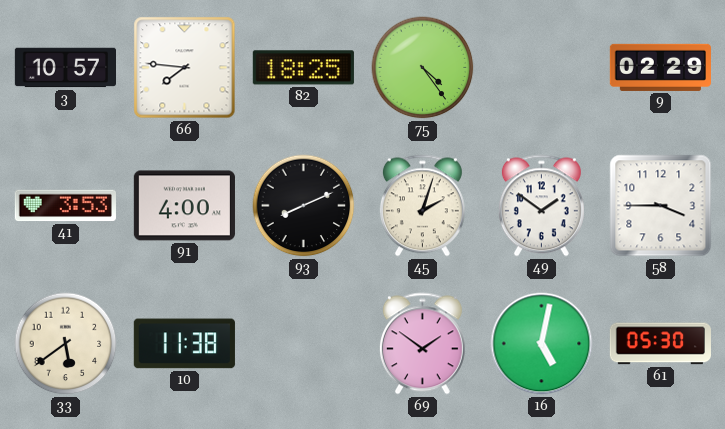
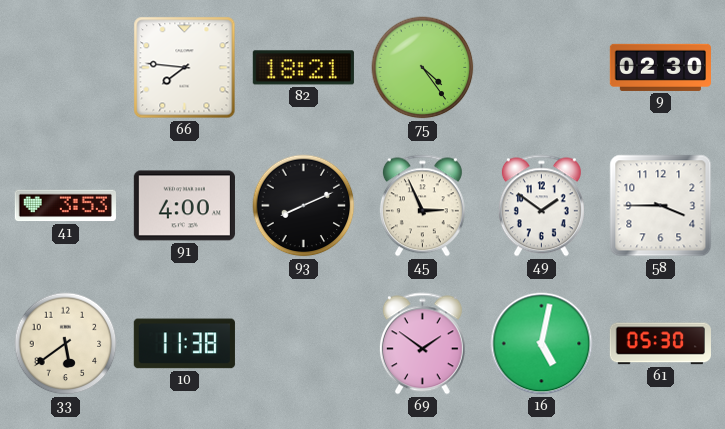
3: 10:57 -> none
82: 18:25 -> 18:21
9: 02:29 -> 02:30
45: 2:03 -> 2:56
